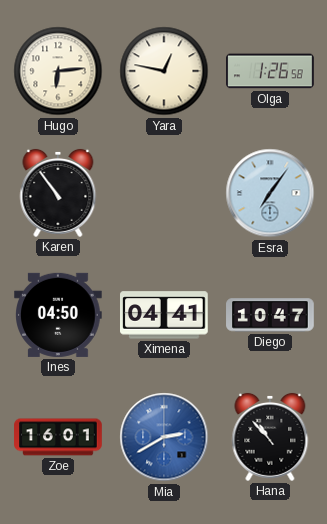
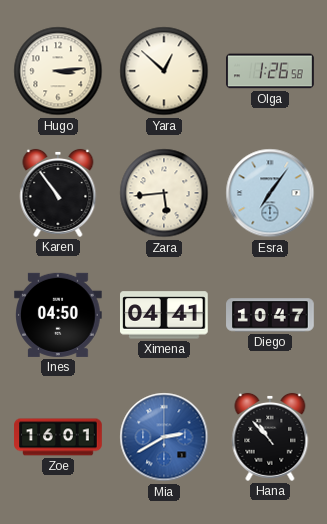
Hugo: 6:14 -> 3:14
Yara: 12:47 -> 12:52
Zara: none -> 5:44
